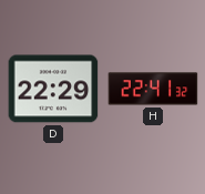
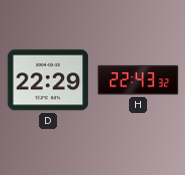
H: 22:41 -> 22:43
